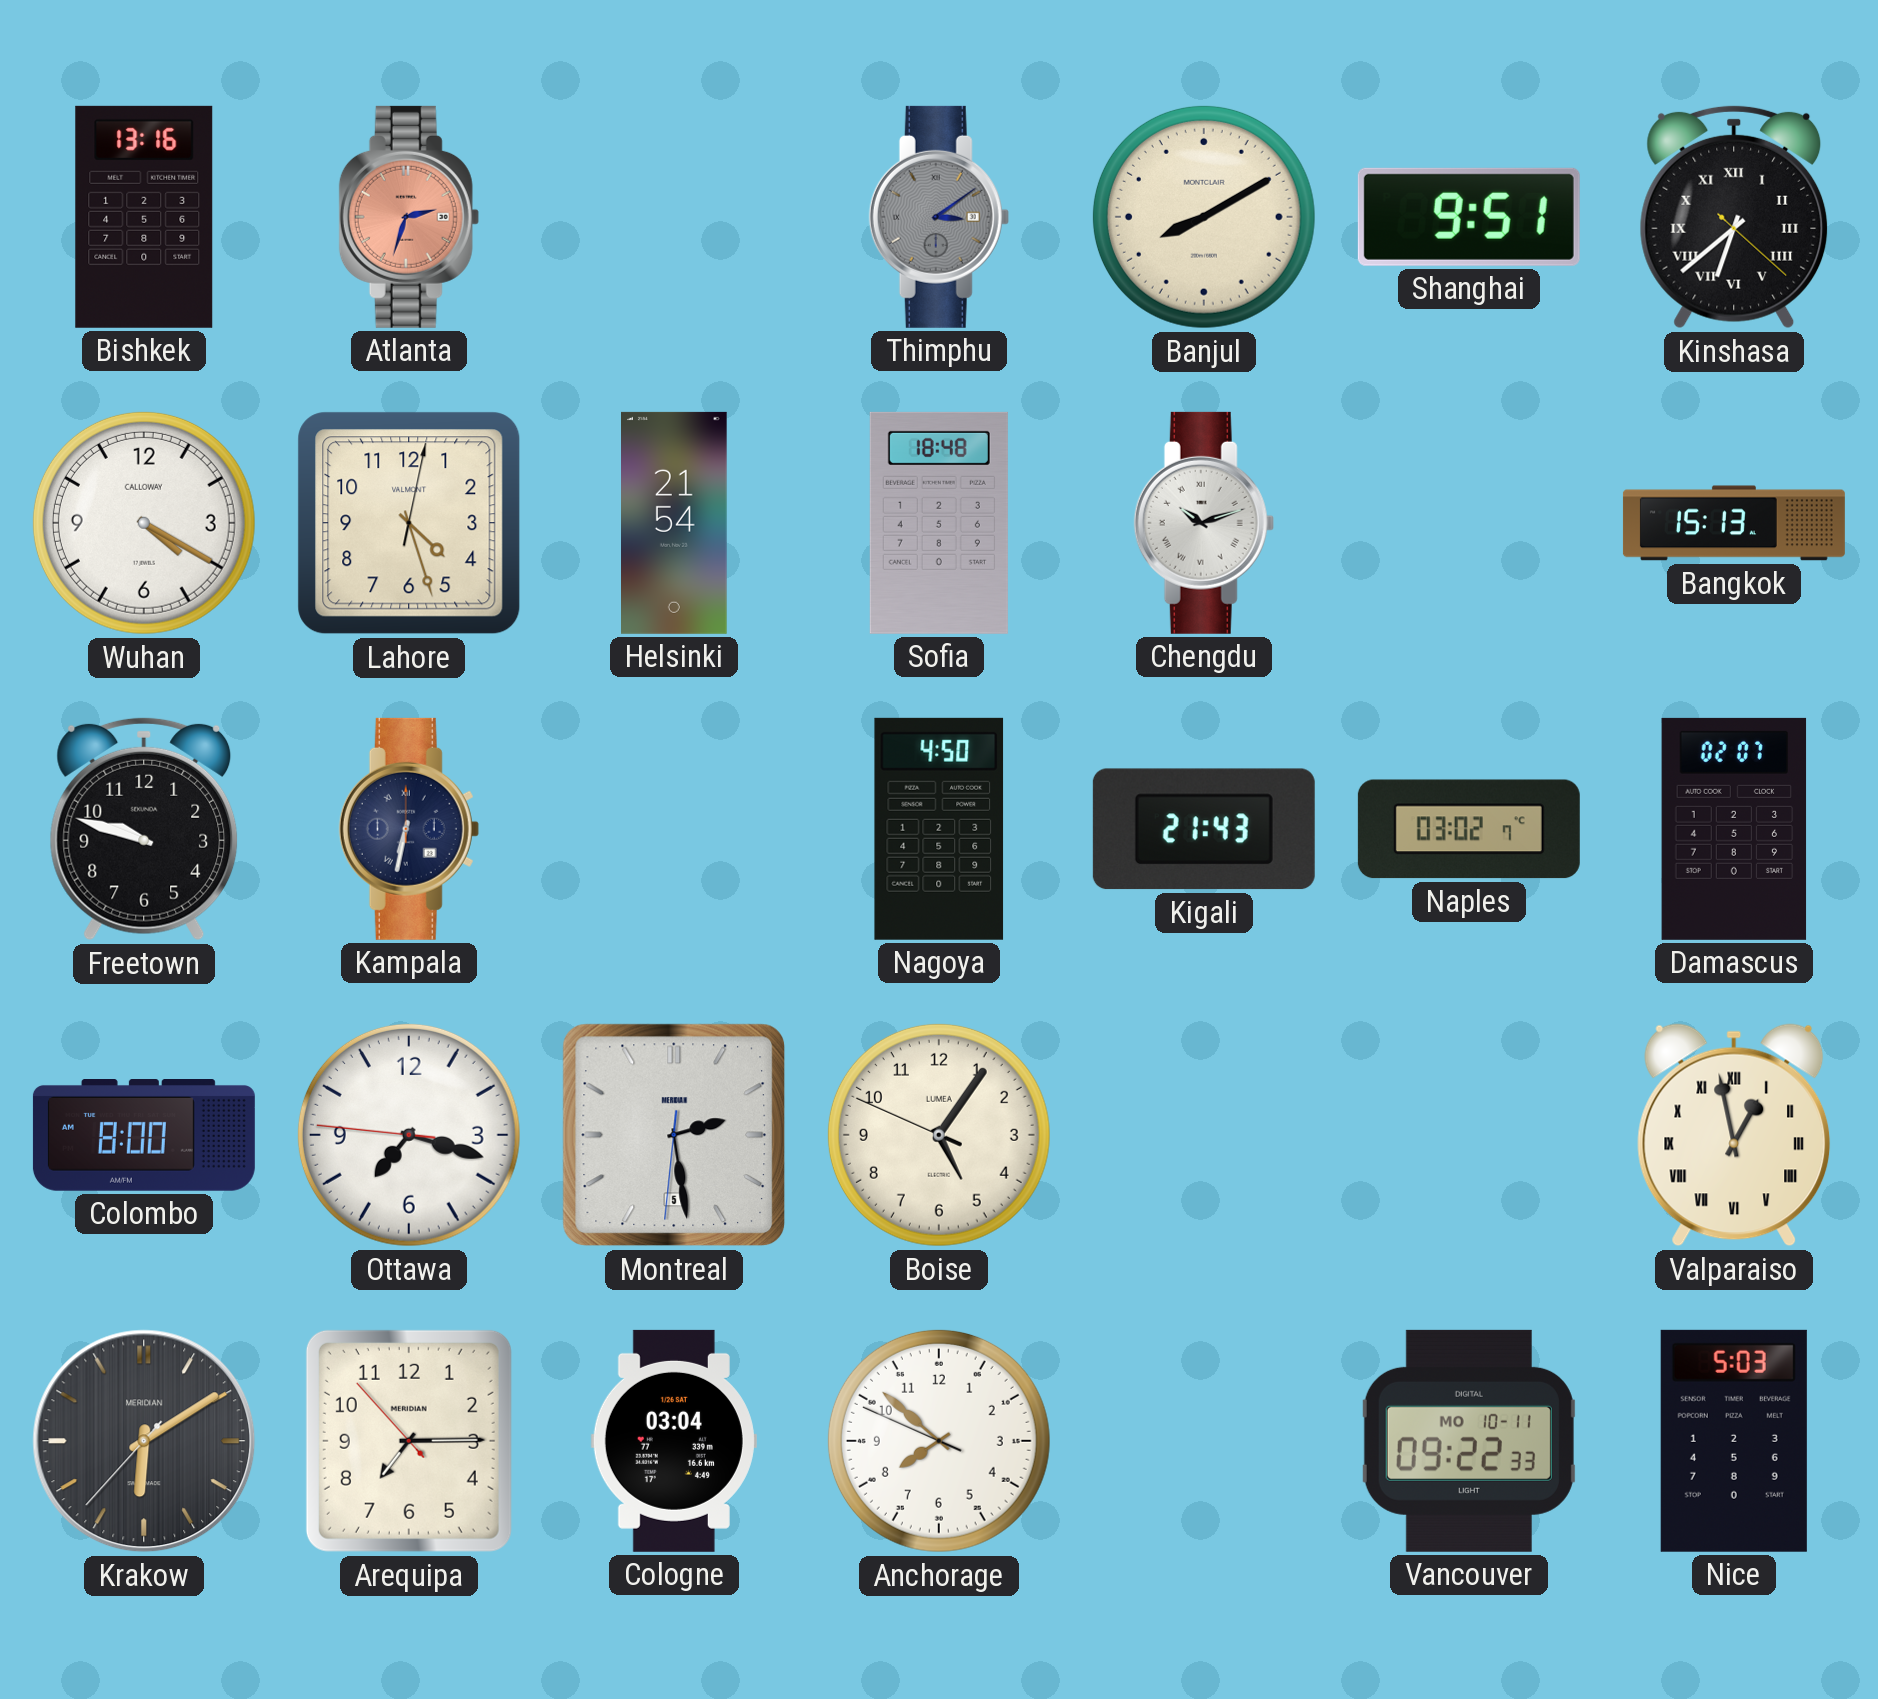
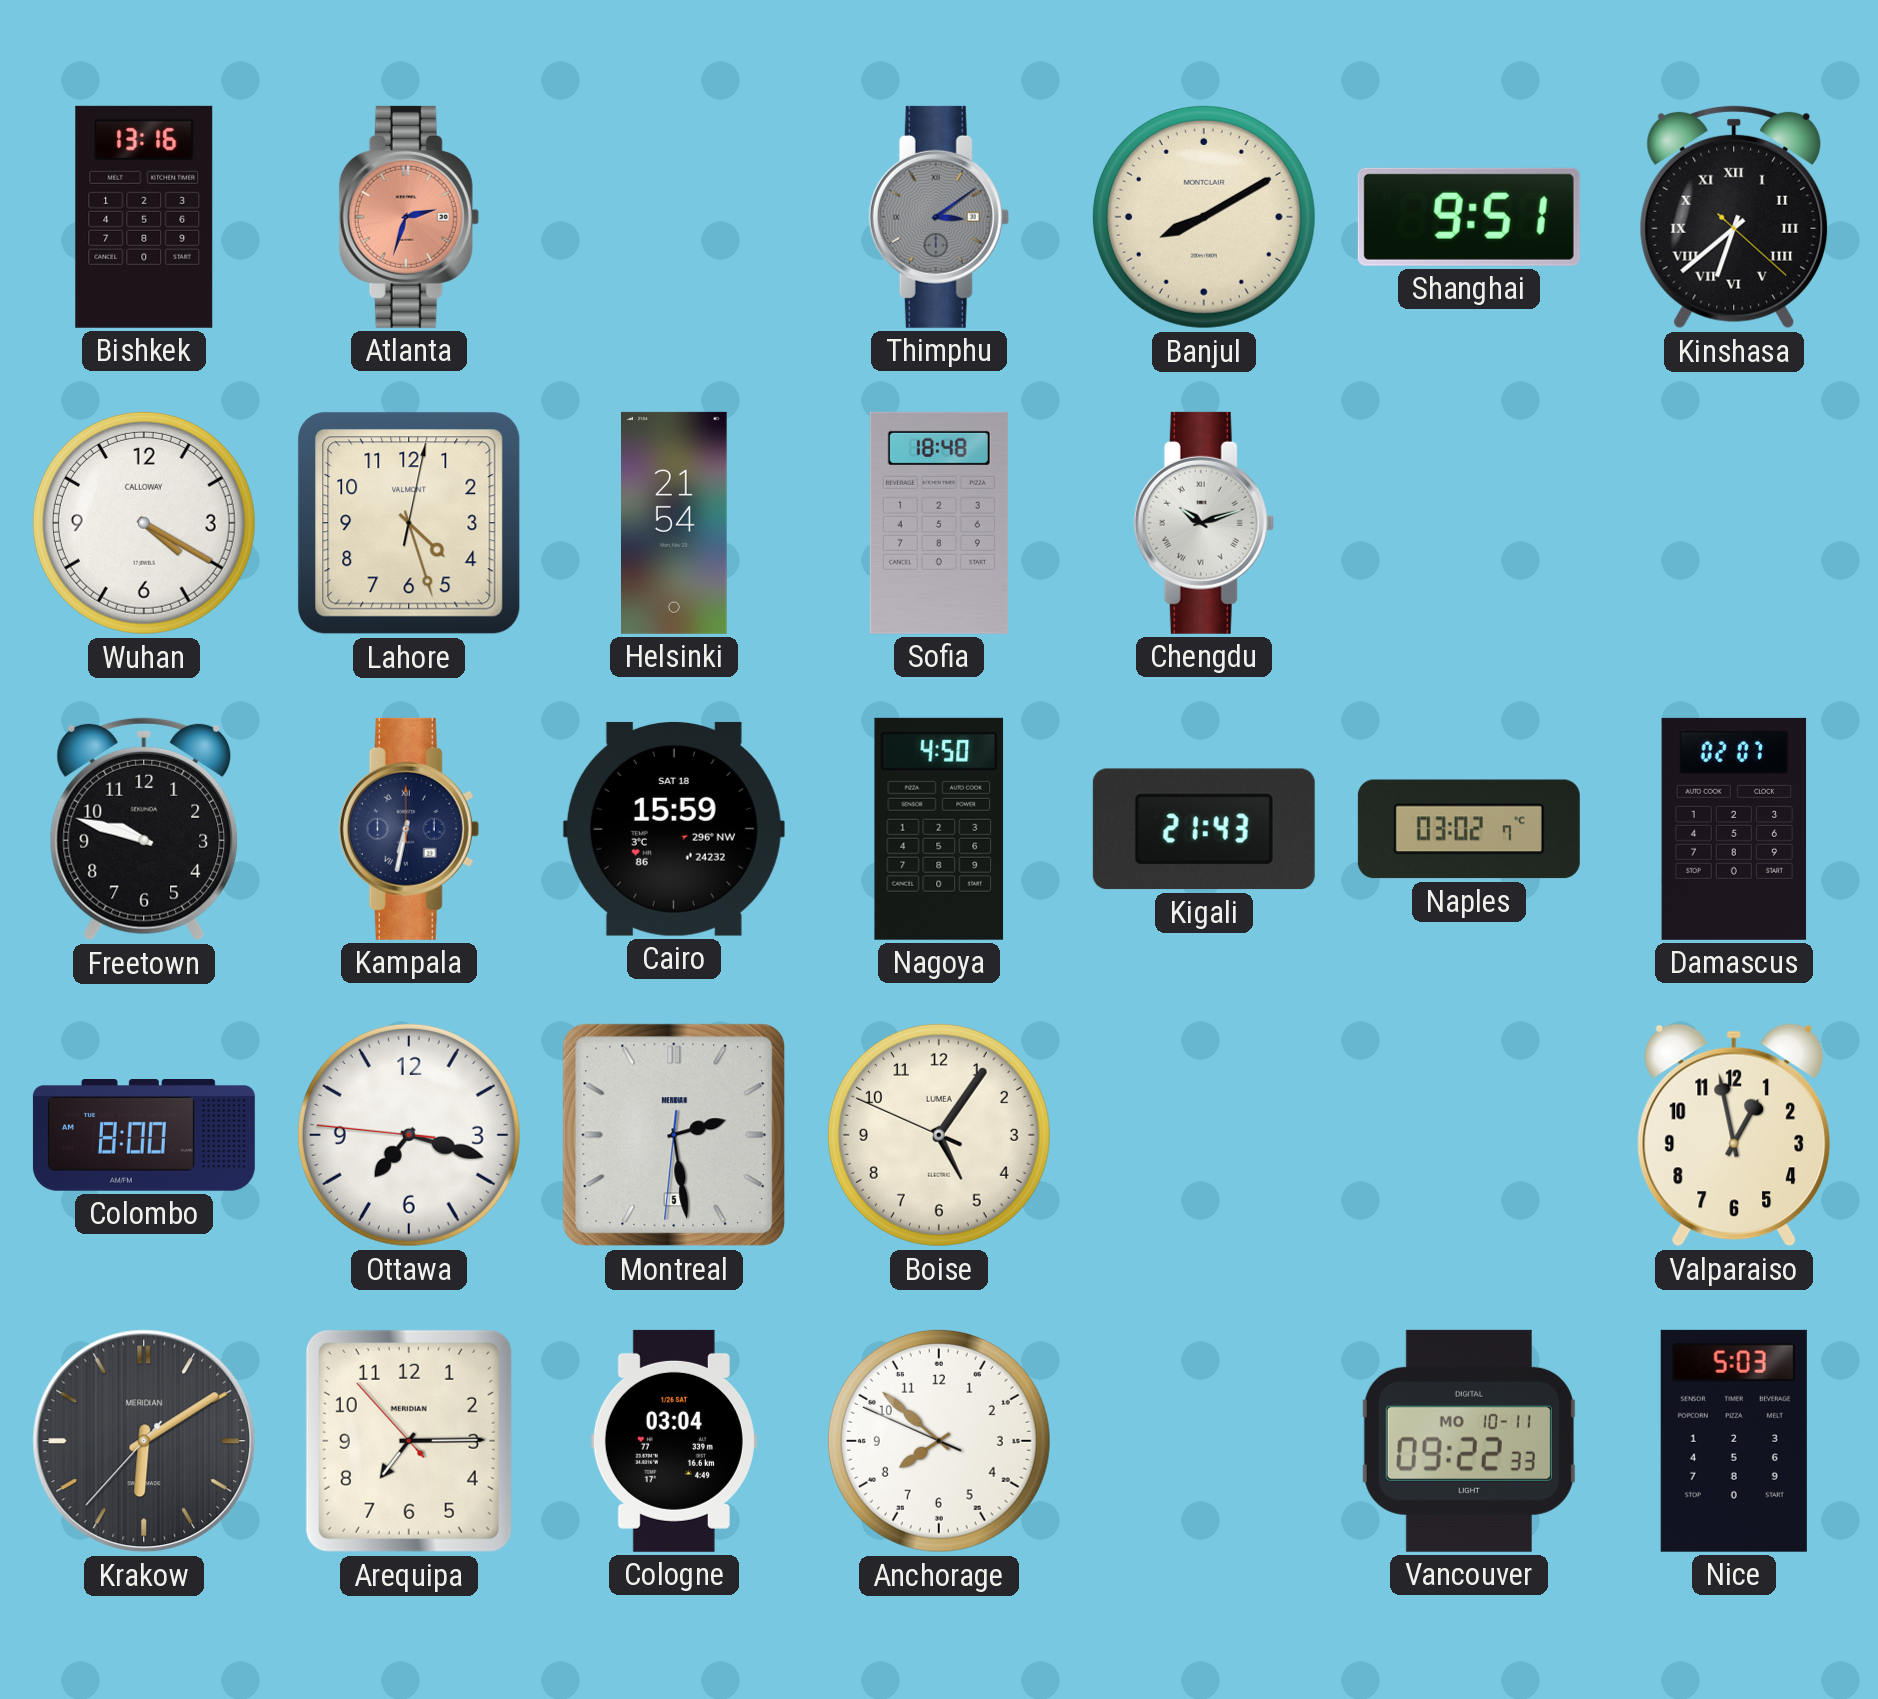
Bangkok: 15:13 -> none
Cairo: none -> 15:59
Valparaiso numerals: Roman -> Arabic
